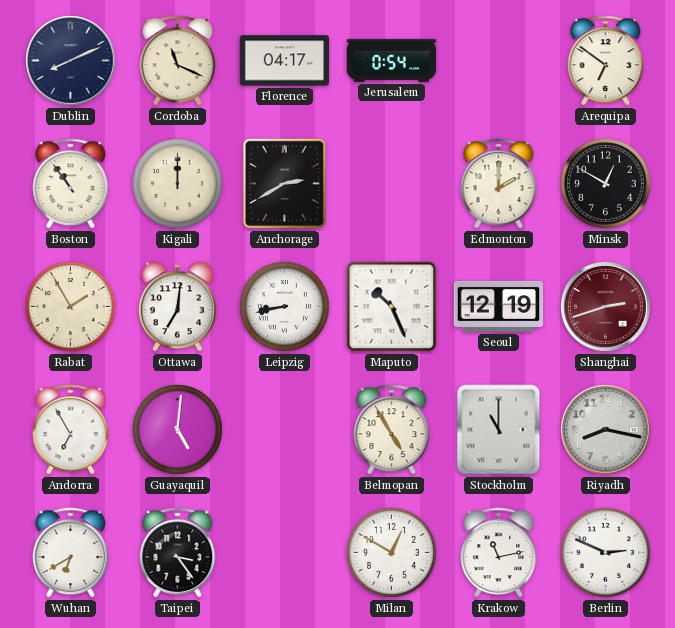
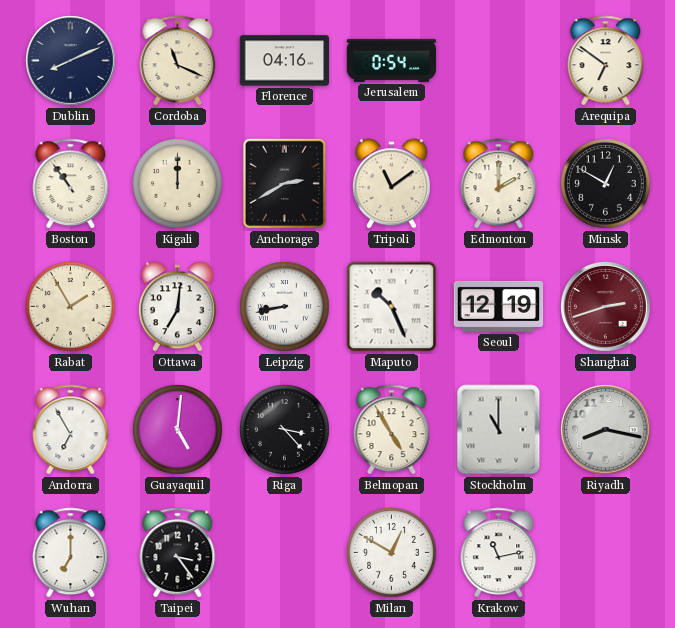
Florence: 04:17 -> 04:16
Tripoli: none -> 11:09
Riga: none -> 3:23
Wuhan: 6:40 -> 7:00
Berlin: 2:49 -> none
